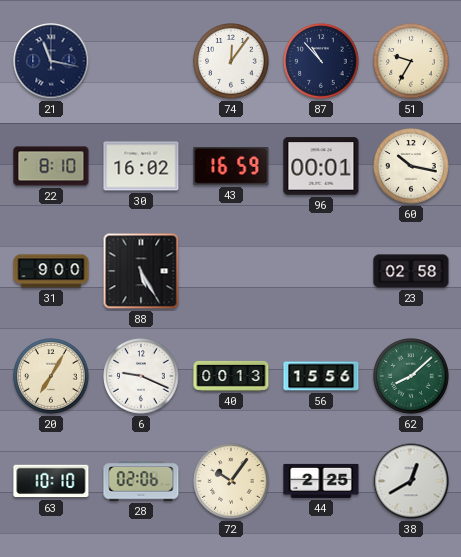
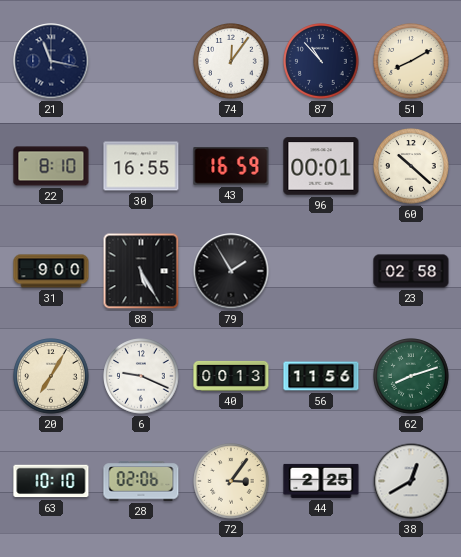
51: 9:35 -> 8:10
30: 16:02 -> 16:55
60: 10:17 -> 10:22
79: none -> 1:55
56: 15:56 -> 11:56
62: 8:08 -> 8:12
72: 10:06 -> 3:06
